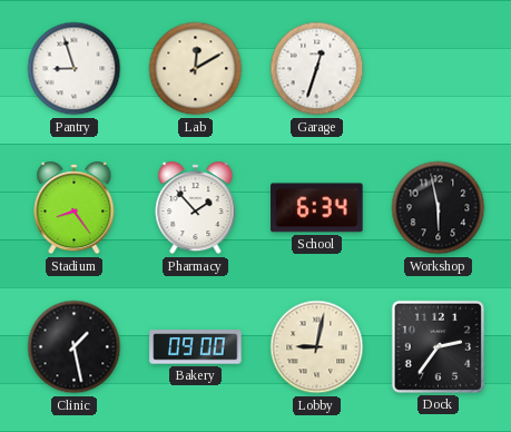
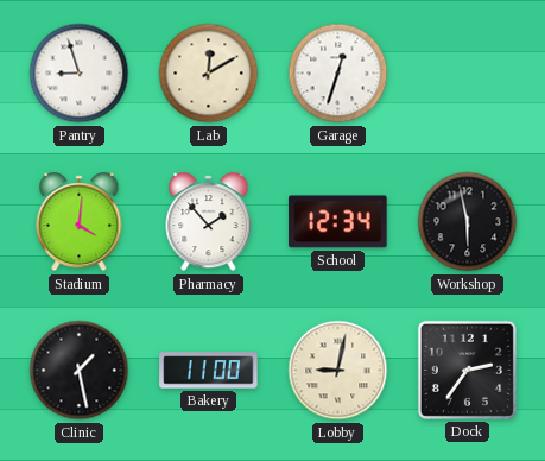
Stadium: 8:24 -> 4:01
School: 6:34 -> 12:34
Bakery: 09:00 -> 11:00
